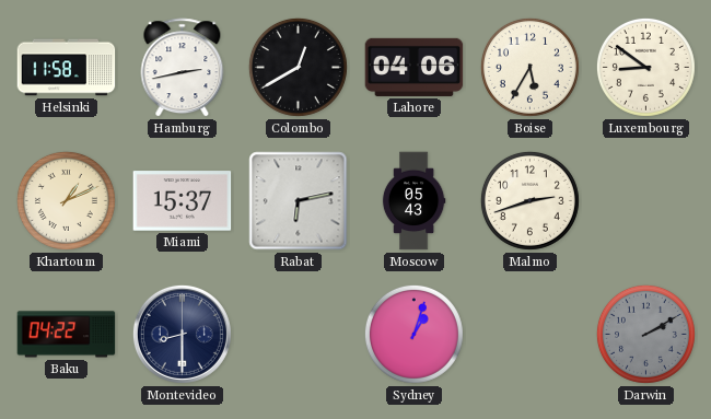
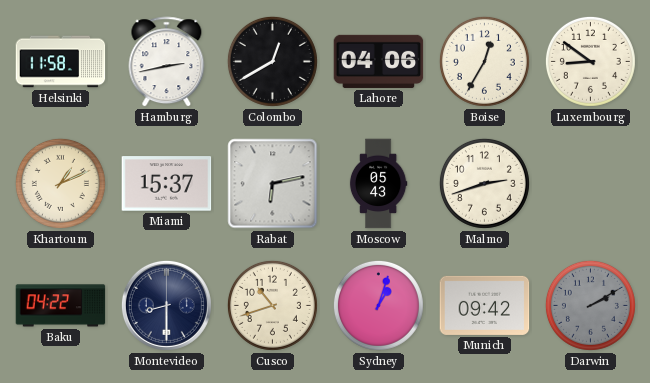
Boise: 5:35 -> 12:35
Cusco: none -> 10:42
Munich: none -> 09:42
